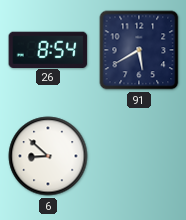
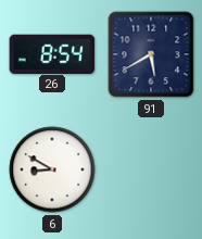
6: 8:52 -> 8:50
